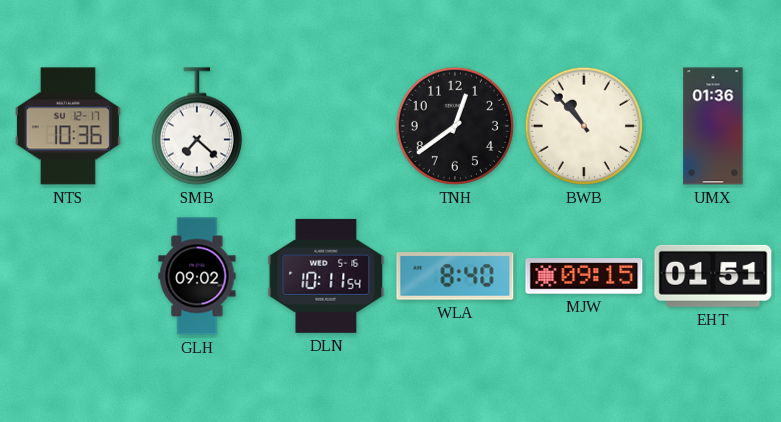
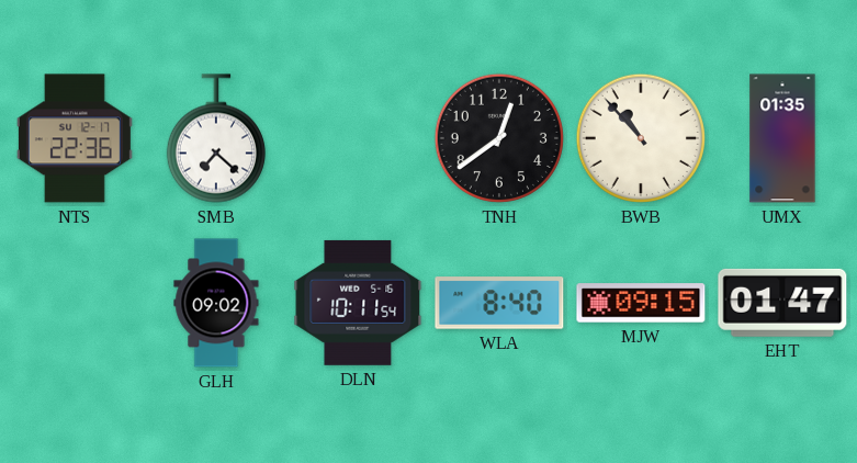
NTS: 10:36 -> 22:36
UMX: 01:36 -> 01:35
EHT: 01:51 -> 01:47
